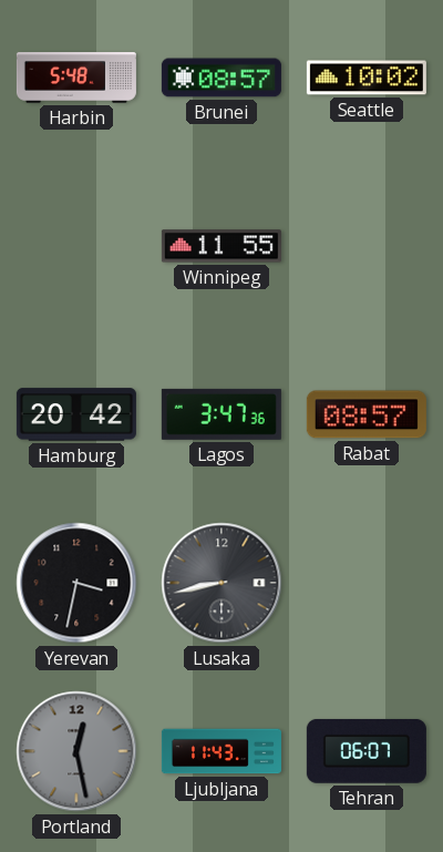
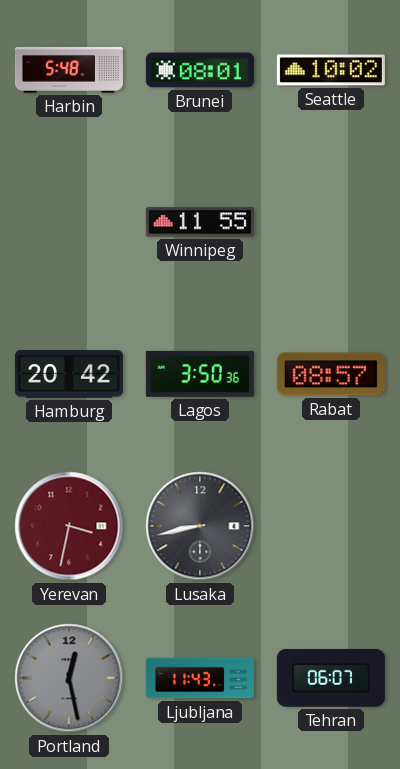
Brunei: 08:57 -> 08:01
Lagos: 3:47 -> 3:50
Yerevan dial: black -> burgundy
